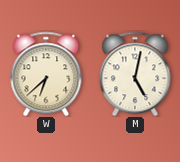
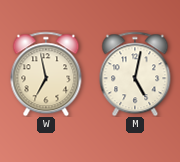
W: 6:38 -> 6:58
